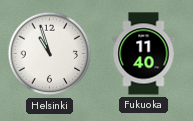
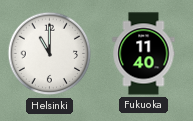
Helsinki: 10:57 -> 11:00
